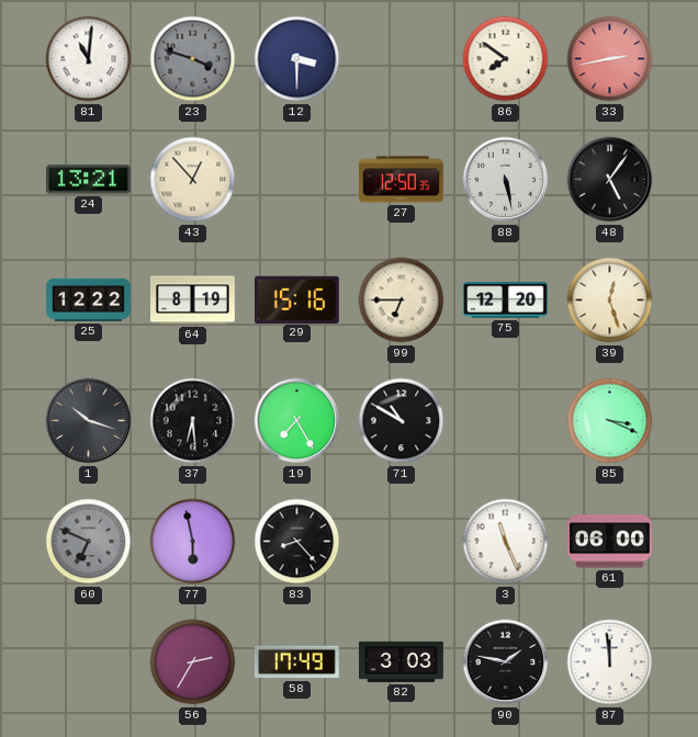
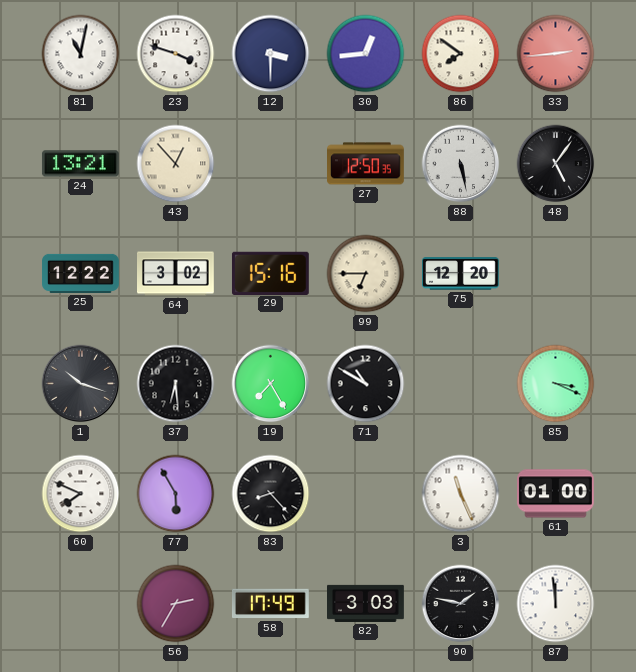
81: 11:01 -> 11:02
23 dial: grey -> white
30: none -> 12:44
33: 2:43 -> 2:44
64: 8:19 -> 3:02
39: 12:27 -> none
60: 6:49 -> 7:49
60 dial: grey -> white
77: 5:58 -> 5:55
61: 06:00 -> 01:00
